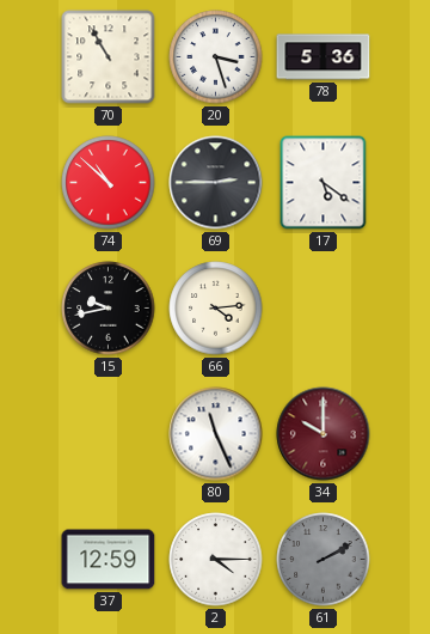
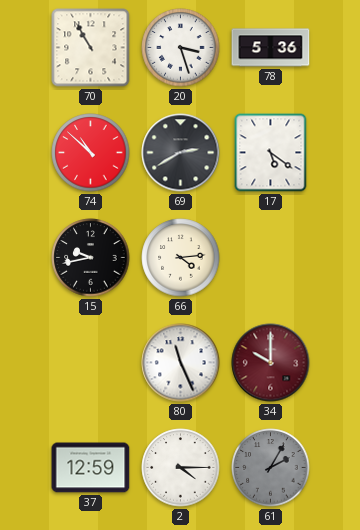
69: 2:45 -> 2:40
61: 2:10 -> 2:05
